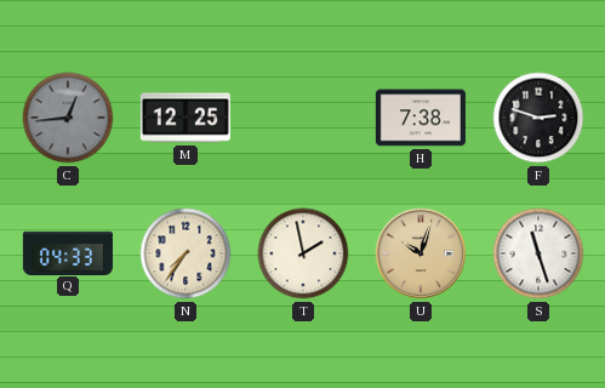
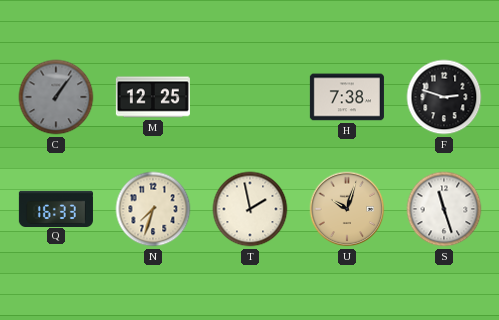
C: 12:44 -> 1:06
Q: 04:33 -> 16:33
N: 7:36 -> 7:33
